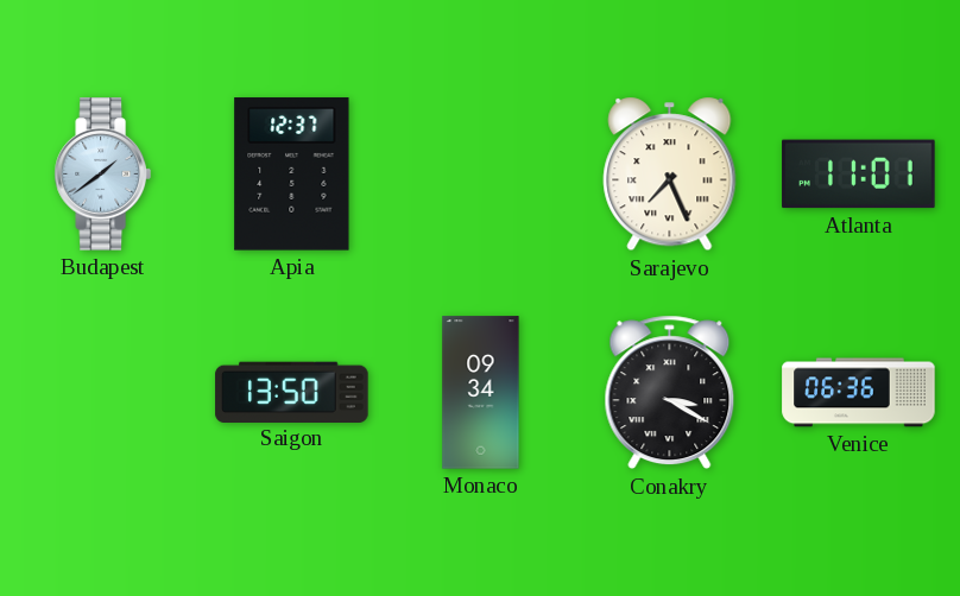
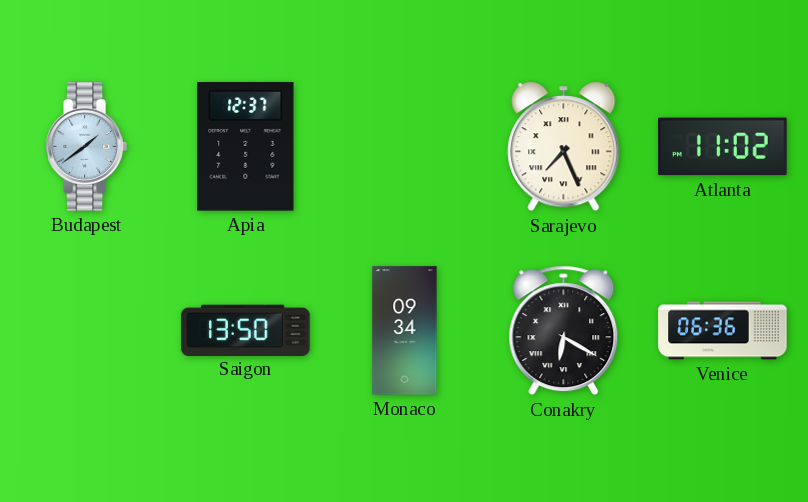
Atlanta: 11:01 -> 11:02
Conakry: 3:20 -> 6:20
